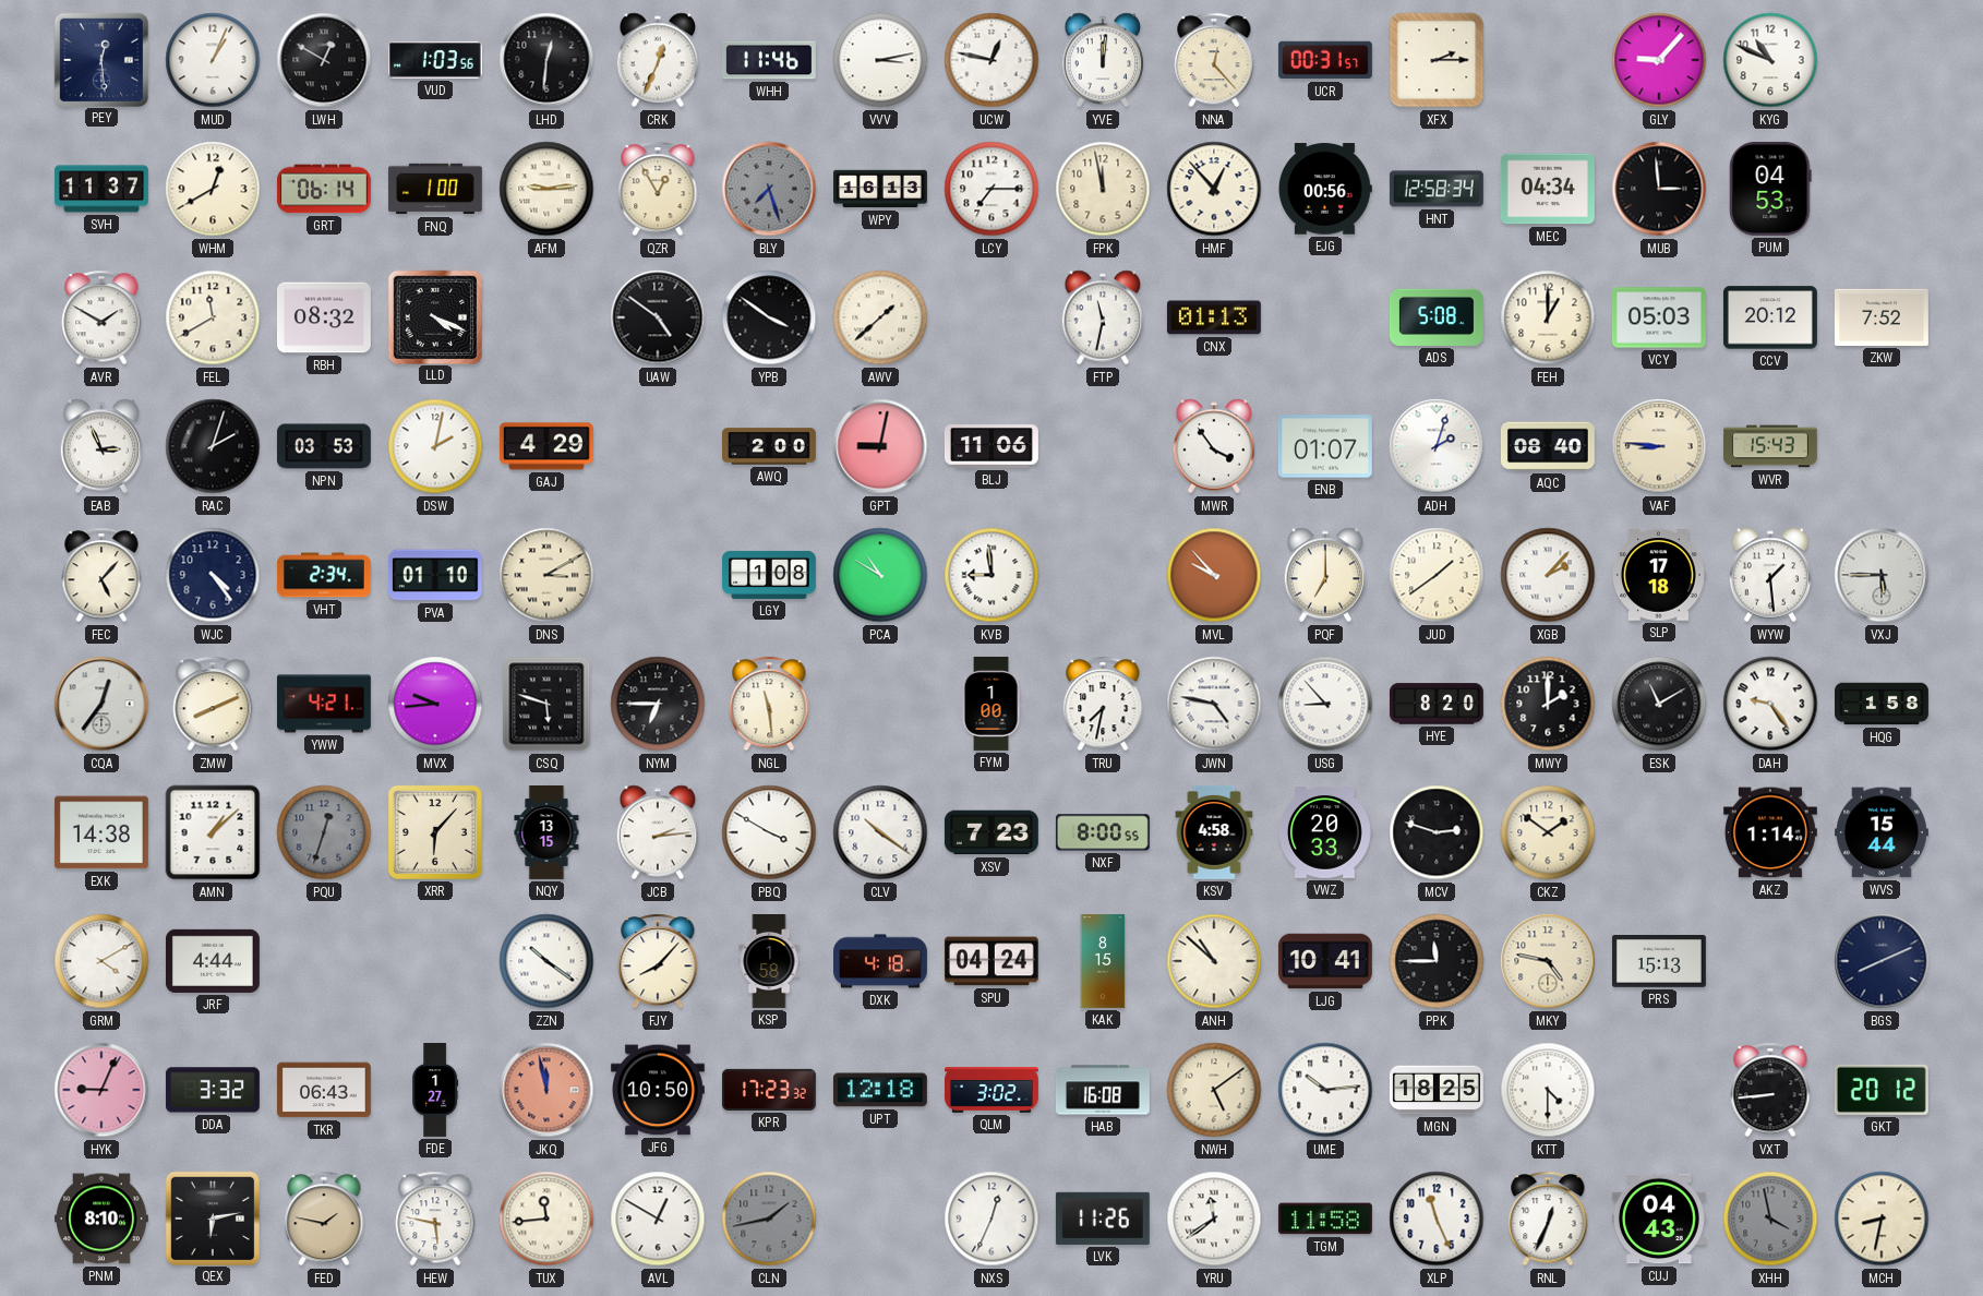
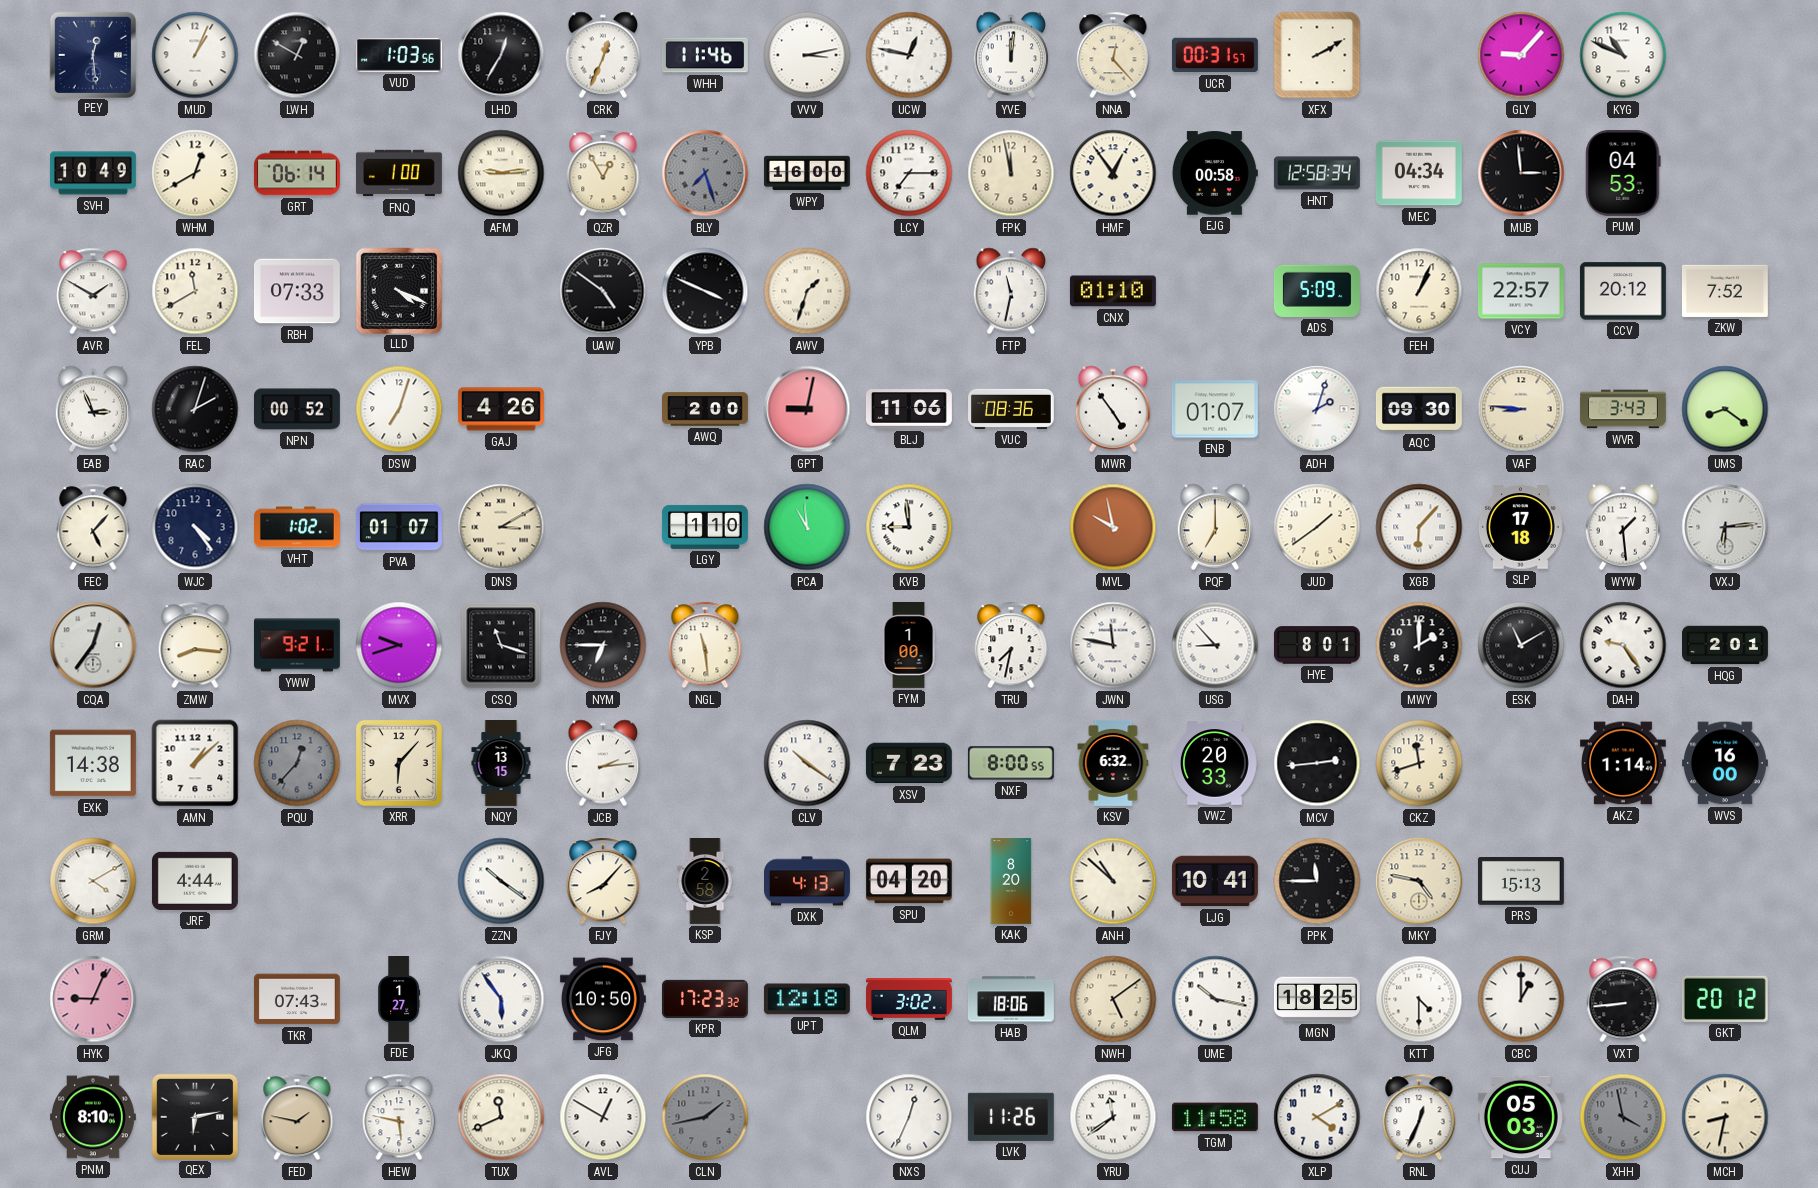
LHD: 12:31 -> 12:35
XFX: 2:15 -> 2:10
SVH: 11:37 -> 10:49
WPY: 16:13 -> 16:00
HMF: 12:53 -> 12:54
EJG: 00:56 -> 00:58
RBH: 08:32 -> 07:33
YPB: 3:51 -> 3:49
AWV: 1:38 -> 1:33
CNX: 01:13 -> 01:10
ADS: 5:08 -> 5:09
FEH: 1:00 -> 1:04
VCY: 05:03 -> 22:57
NPN: 03:53 -> 00:52
DSW: 2:02 -> 7:03
GAJ: 4:29 -> 4:26
VUC: none -> 08:36
MWR: 3:54 -> 4:54
AQC: 08:40 -> 09:30
WVR: 15:43 -> 3:43
UMS: none -> 8:21
VHT: 2:34 -> 1:02
PVA: 01:10 -> 01:07
LGY: 1:08 -> 1:10
PCA: 10:50 -> 10:59
MVL: 9:53 -> 9:58
XGB: 2:07 -> 6:07
VXJ: 5:45 -> 6:14
ZMW: 8:11 -> 8:16
YWW: 4:21 -> 9:21
MVX: 9:44 -> 9:42
CSQ: 5:48 -> 11:18
JWN: 4:47 -> 11:47
HYE: 8:20 -> 8:01
HQG: 1:58 -> 2:01
PQU: 12:33 -> 12:37
PBQ: 3:50 -> none
KSV: 4:58 -> 6:32
MCV: 2:48 -> 2:44
CKZ: 1:51 -> 11:42
WVS: 15:44 -> 16:00
KSP: 1:58 -> 2:58
DXK: 4:18 -> 4:13
SPU: 04:24 -> 04:20
KAK: 8:15 -> 8:20
BGS: 8:11 -> none
DDA: 3:32 -> none
TKR: 06:43 -> 07:43
JKQ: 11:58 -> 5:54
JKQ dial: salmon -> white
HAB: 16:08 -> 18:06
UME: 10:14 -> 10:17
CBC: none -> 1:00
TUX: 11:44 -> 11:41
XLP: 11:26 -> 4:10
CUJ: 04:43 -> 05:03
